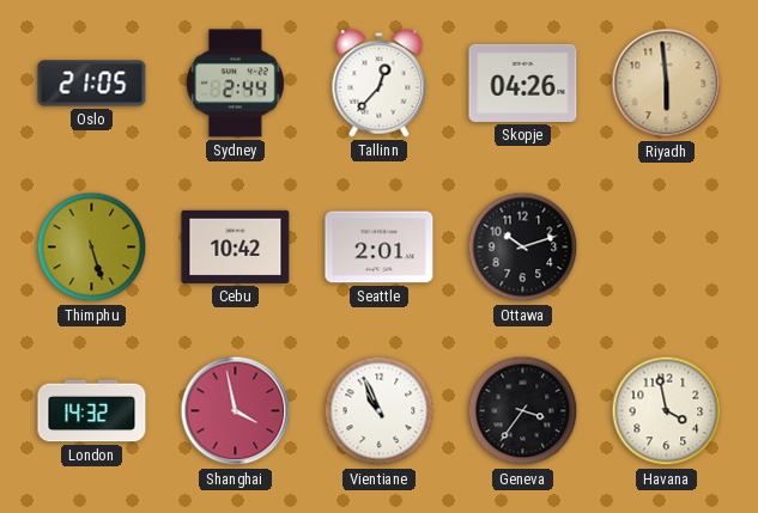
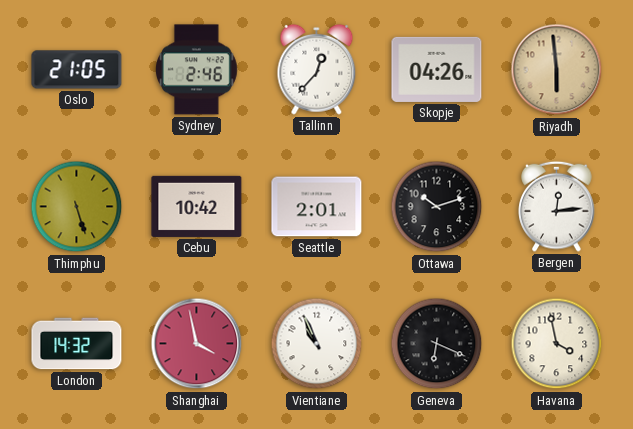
Sydney: 2:44 -> 2:46
Bergen: none -> 12:14
Geneva: 3:36 -> 6:19
